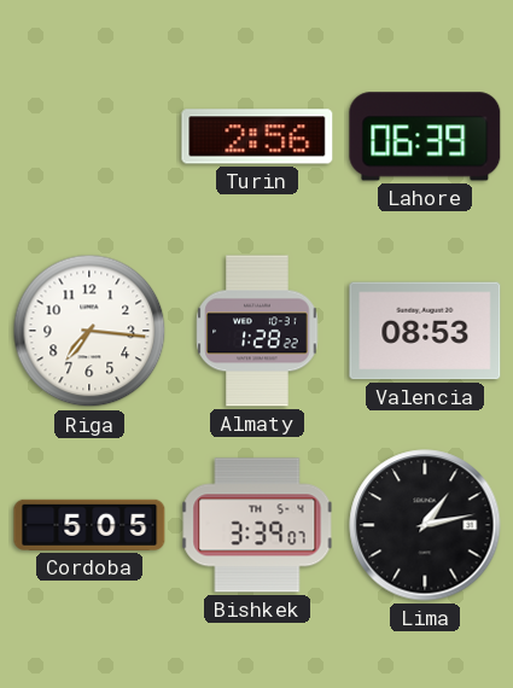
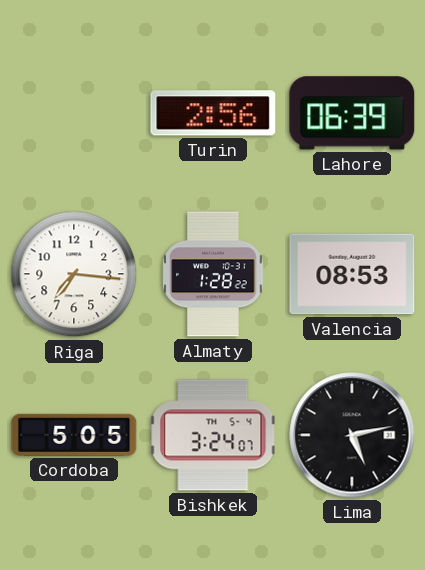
Bishkek: 3:39 -> 3:24
Lima: 1:13 -> 5:13
